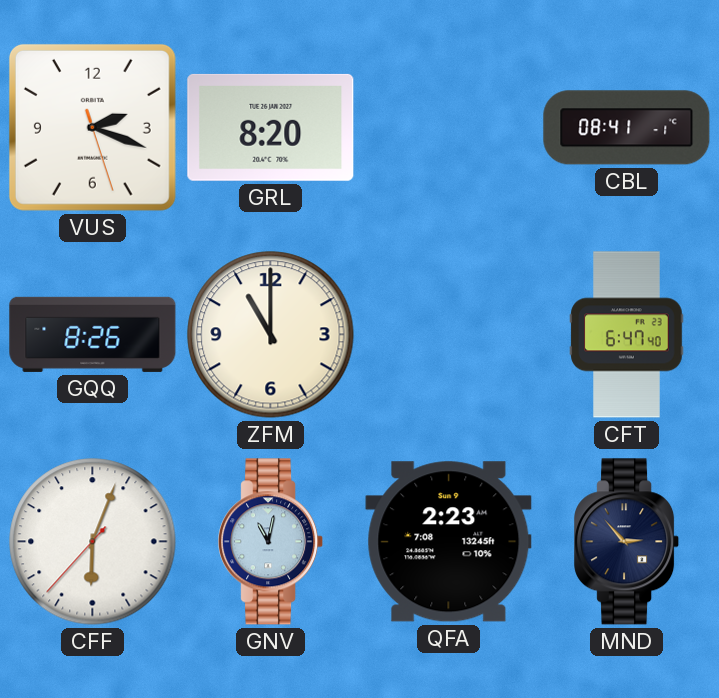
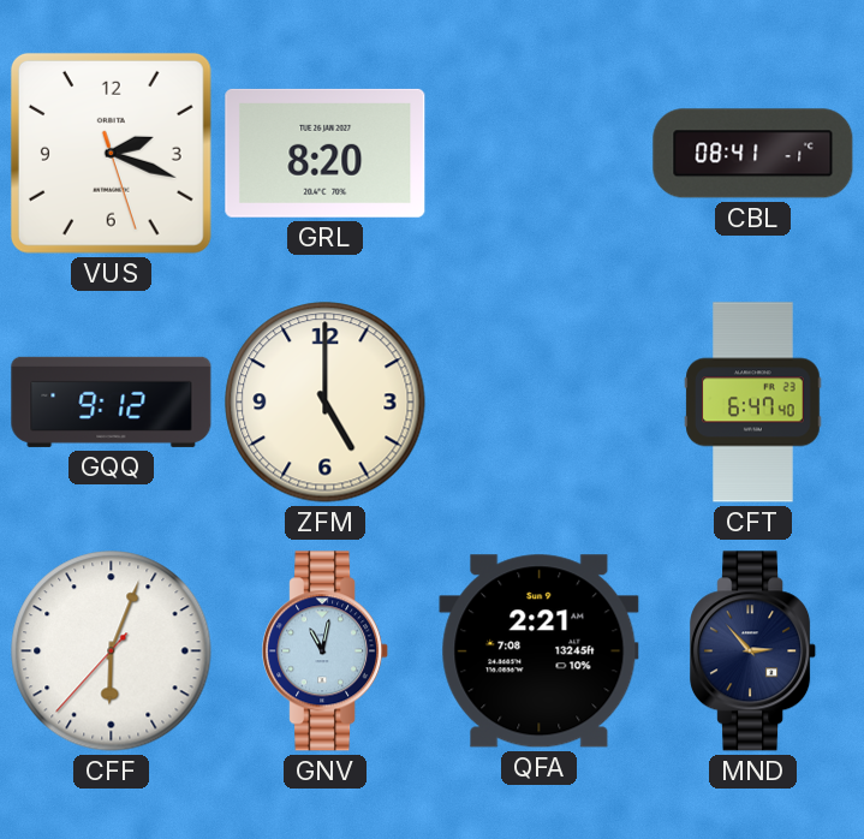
GQQ: 8:26 -> 9:12
ZFM: 11:00 -> 5:00
QFA: 2:23 -> 2:21
